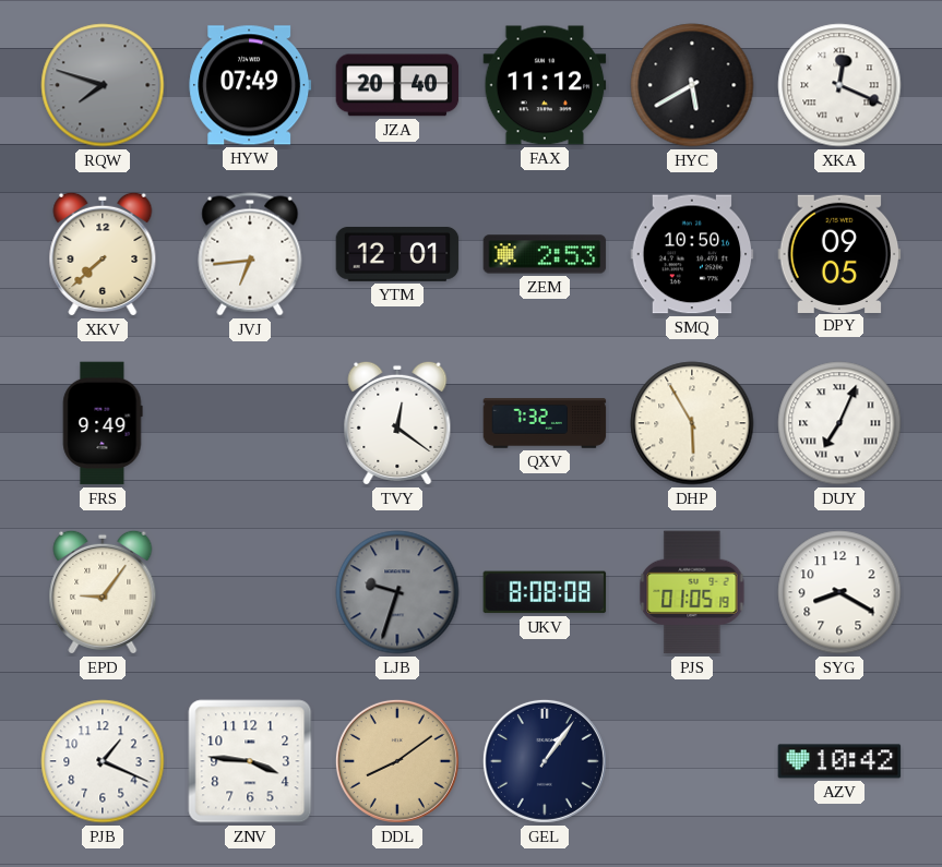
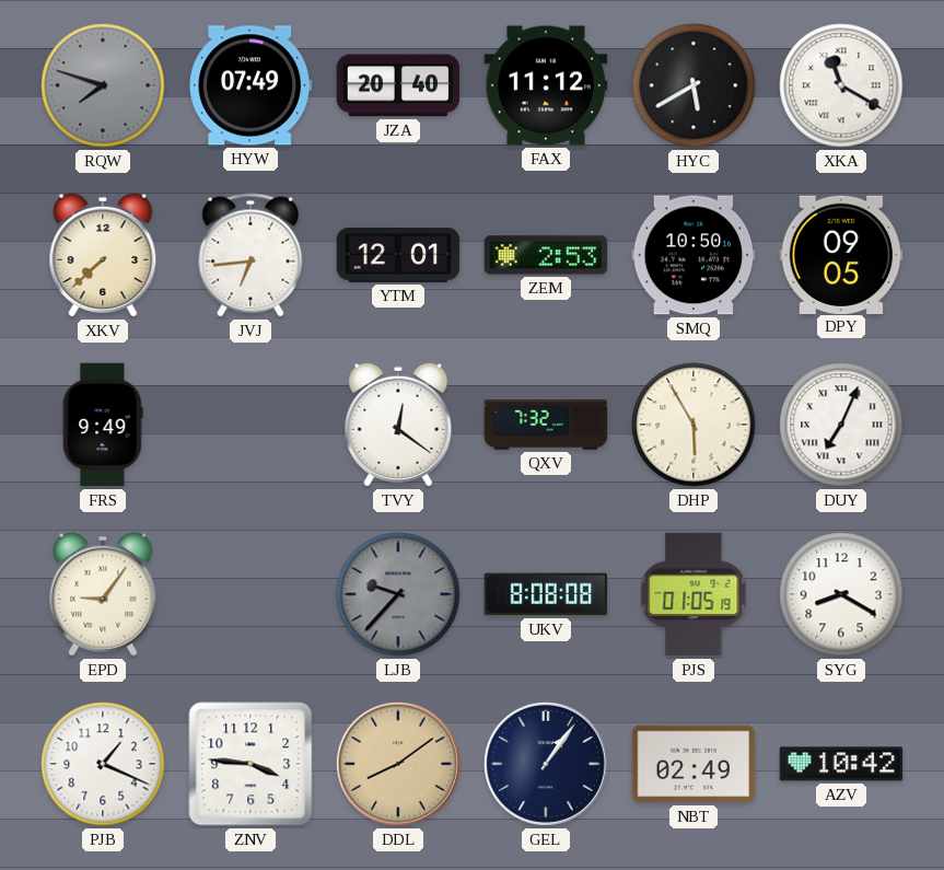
XKA: 12:19 -> 11:20
LJB: 9:33 -> 9:37
NBT: none -> 02:49
